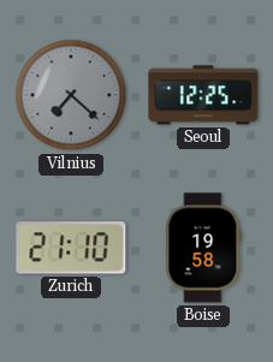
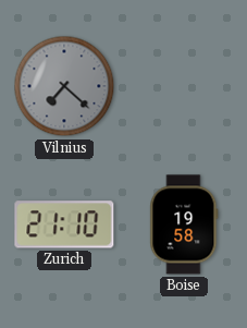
Seoul: 12:25 -> none
